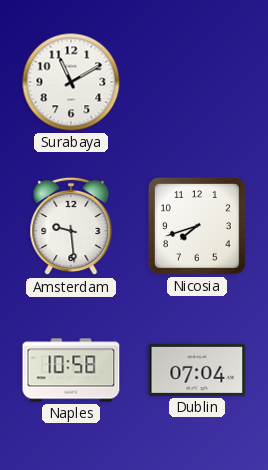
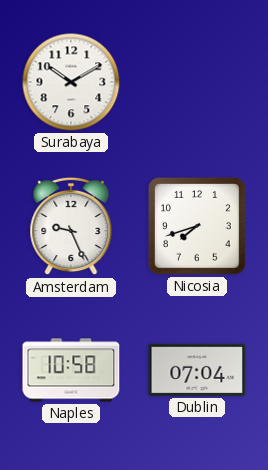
Surabaya: 11:10 -> 10:10
Amsterdam: 9:29 -> 9:26
